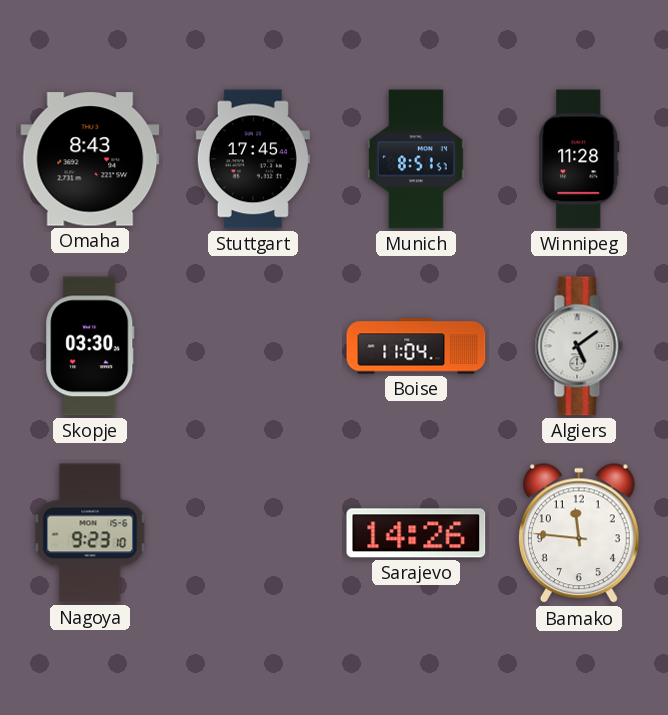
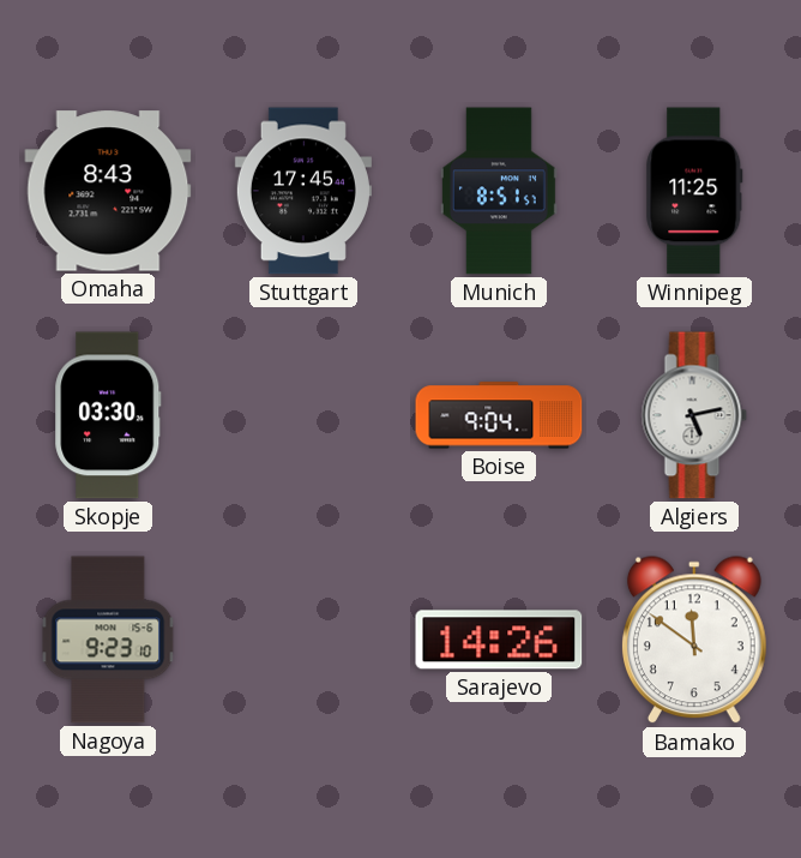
Winnipeg: 11:28 -> 11:25
Boise: 11:04 -> 9:04
Algiers: 5:09 -> 5:13
Bamako: 11:46 -> 11:51
